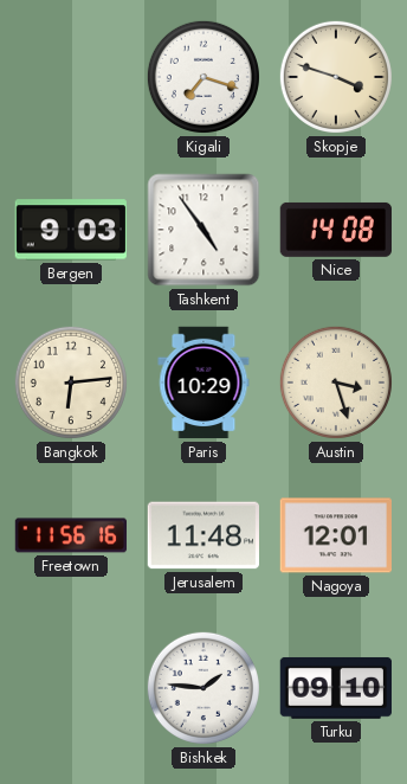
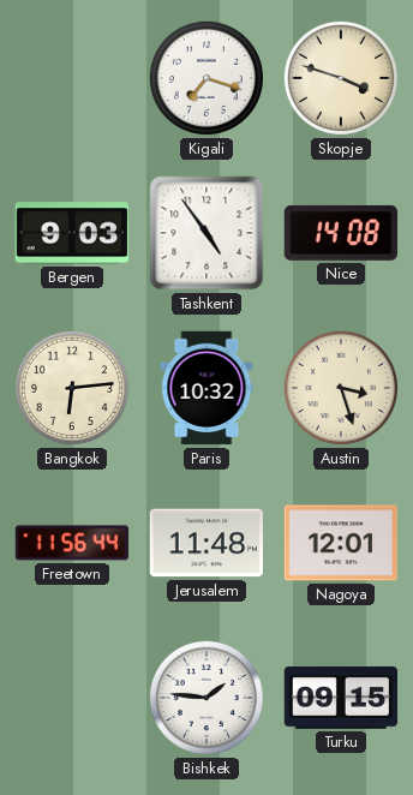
Paris: 10:29 -> 10:32
Freetown: 11:56:16 -> 11:56:44
Turku: 09:10 -> 09:15
